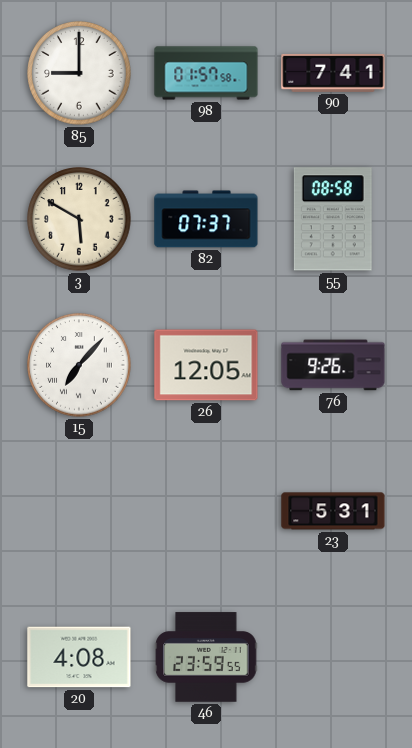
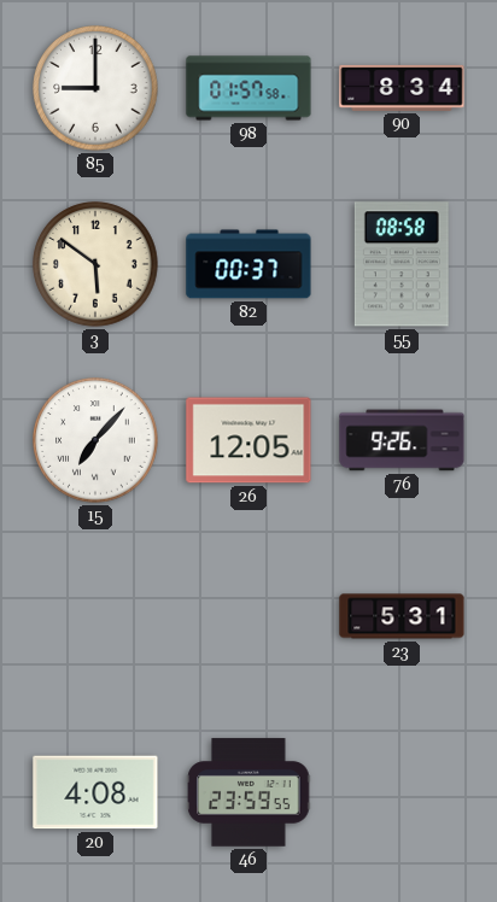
90: 7:41 -> 8:34
3: 5:50 -> 5:51
82: 07:37 -> 00:37
